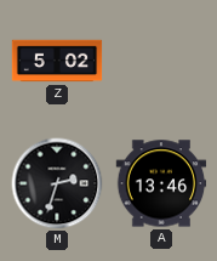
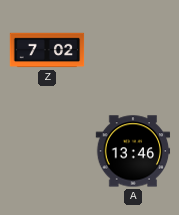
Z: 5:02 -> 7:02
M: 2:33 -> none
